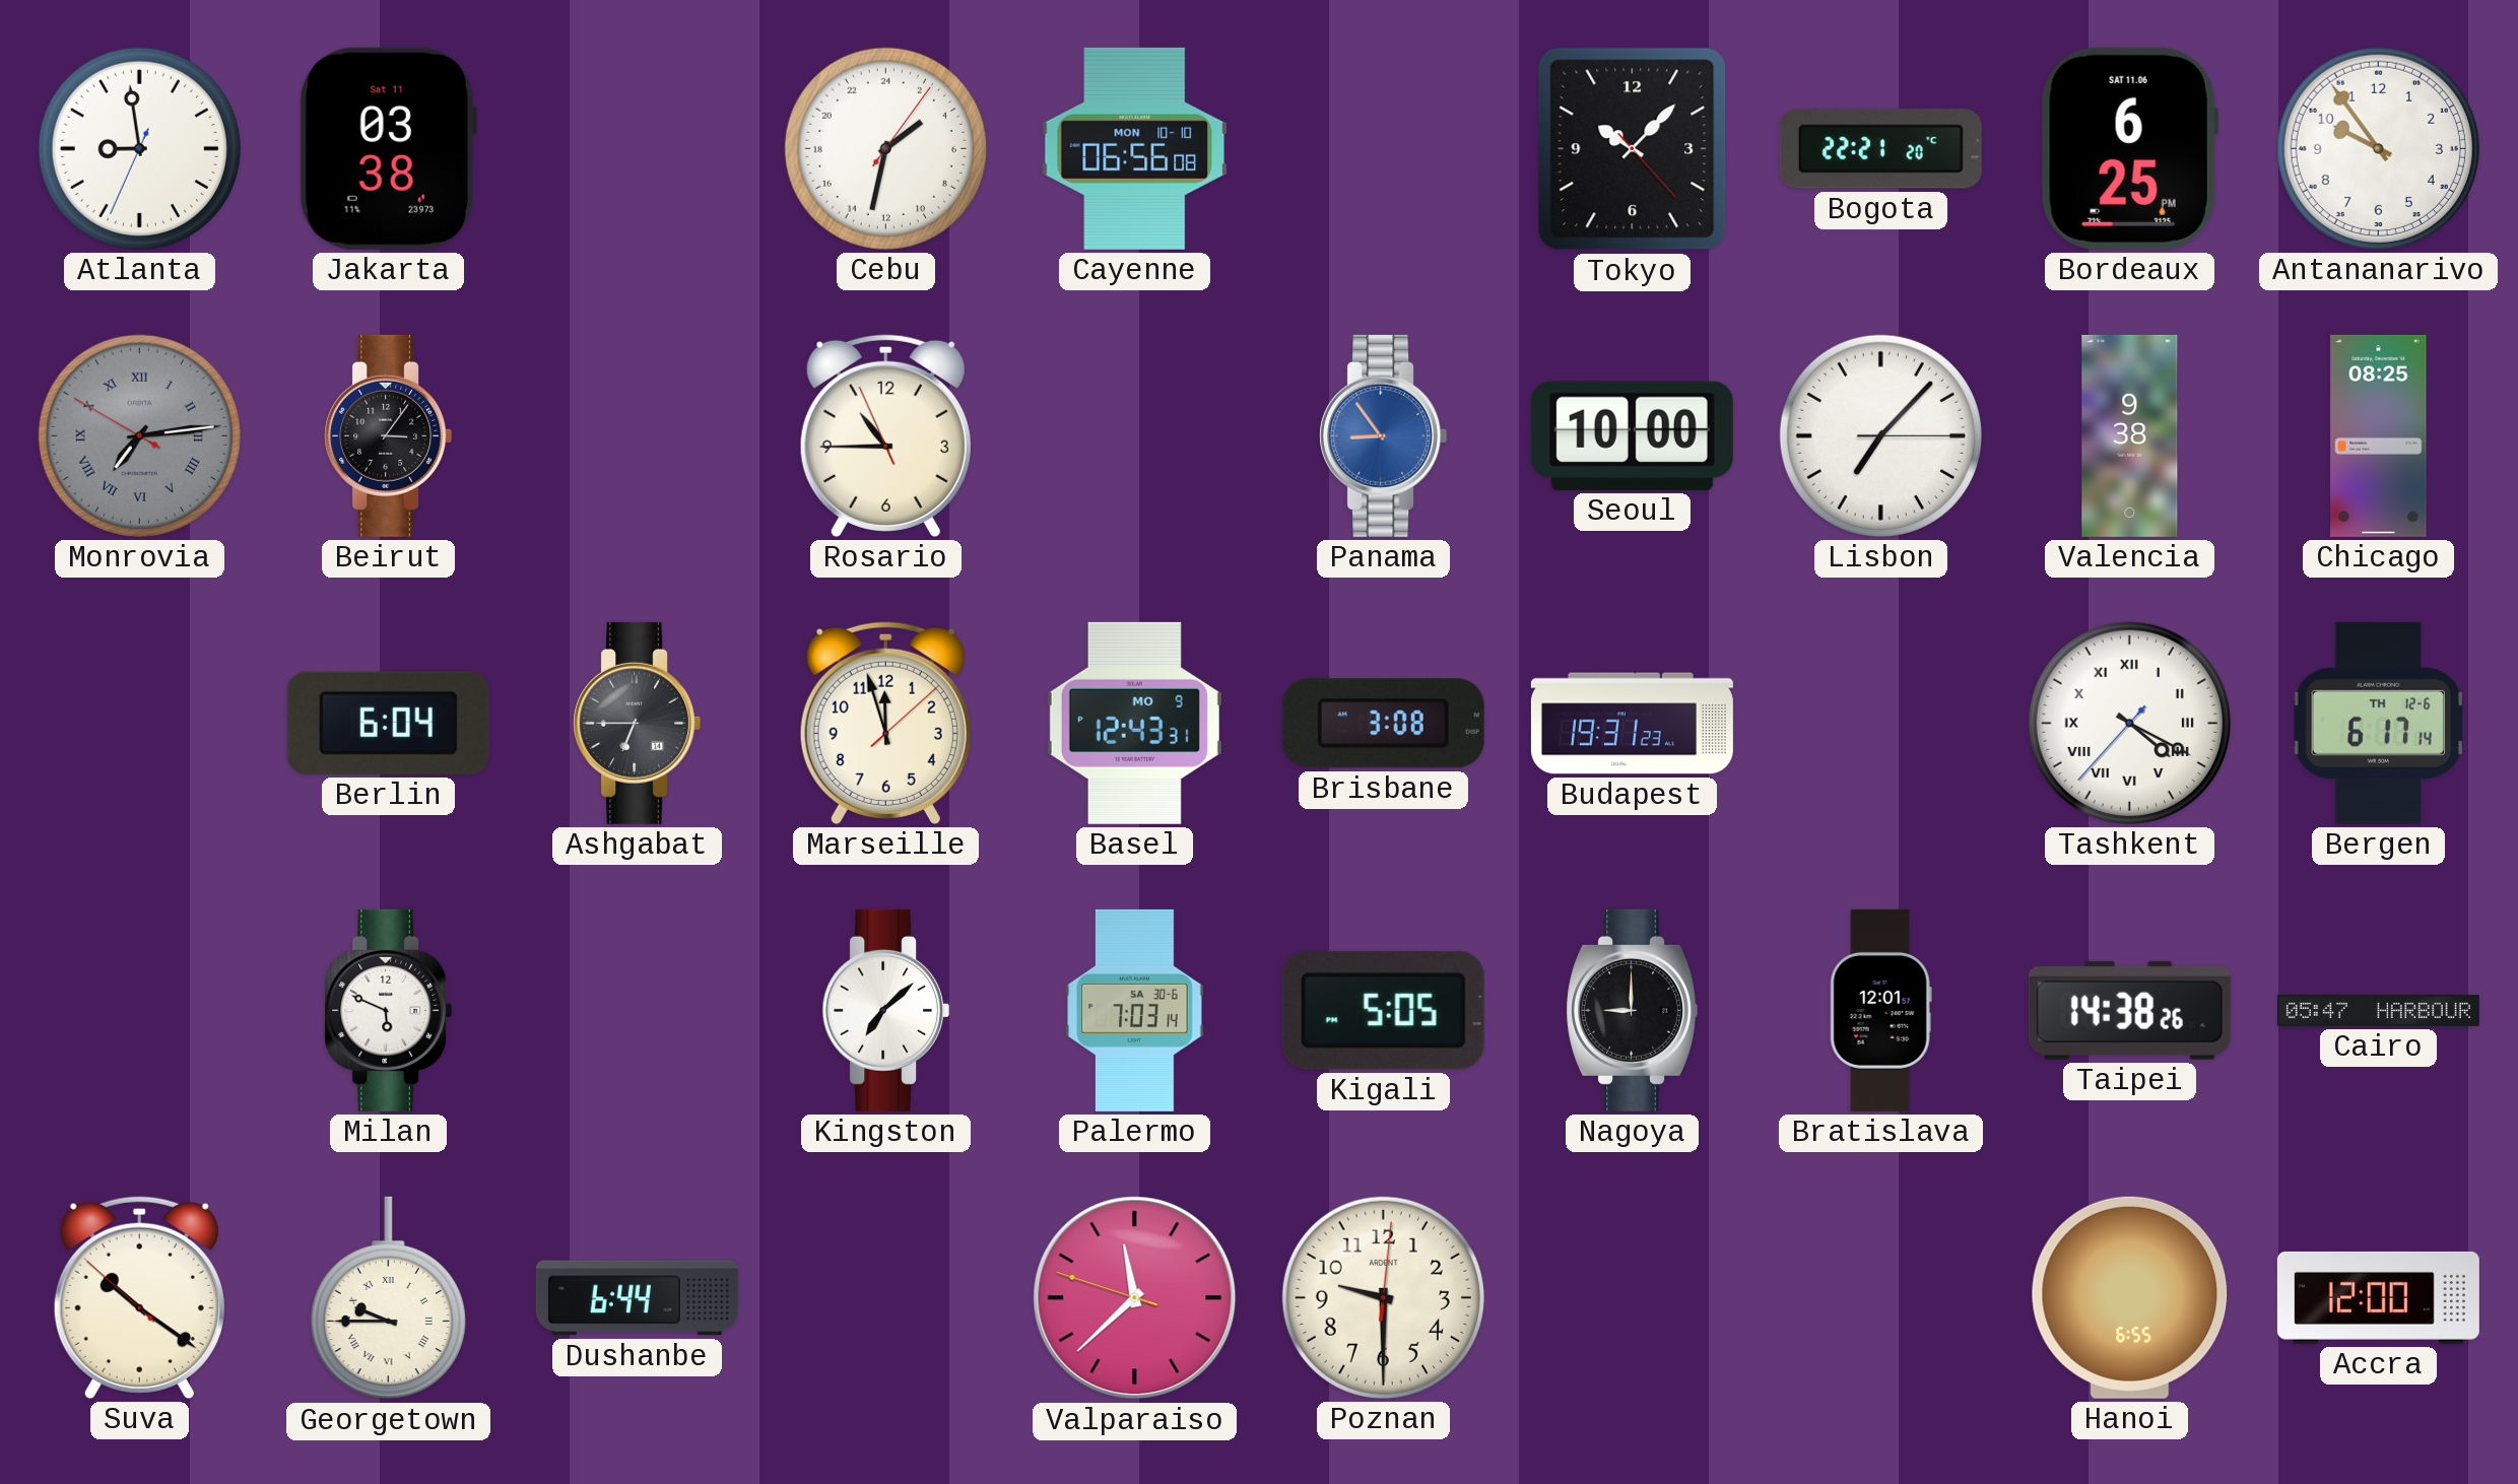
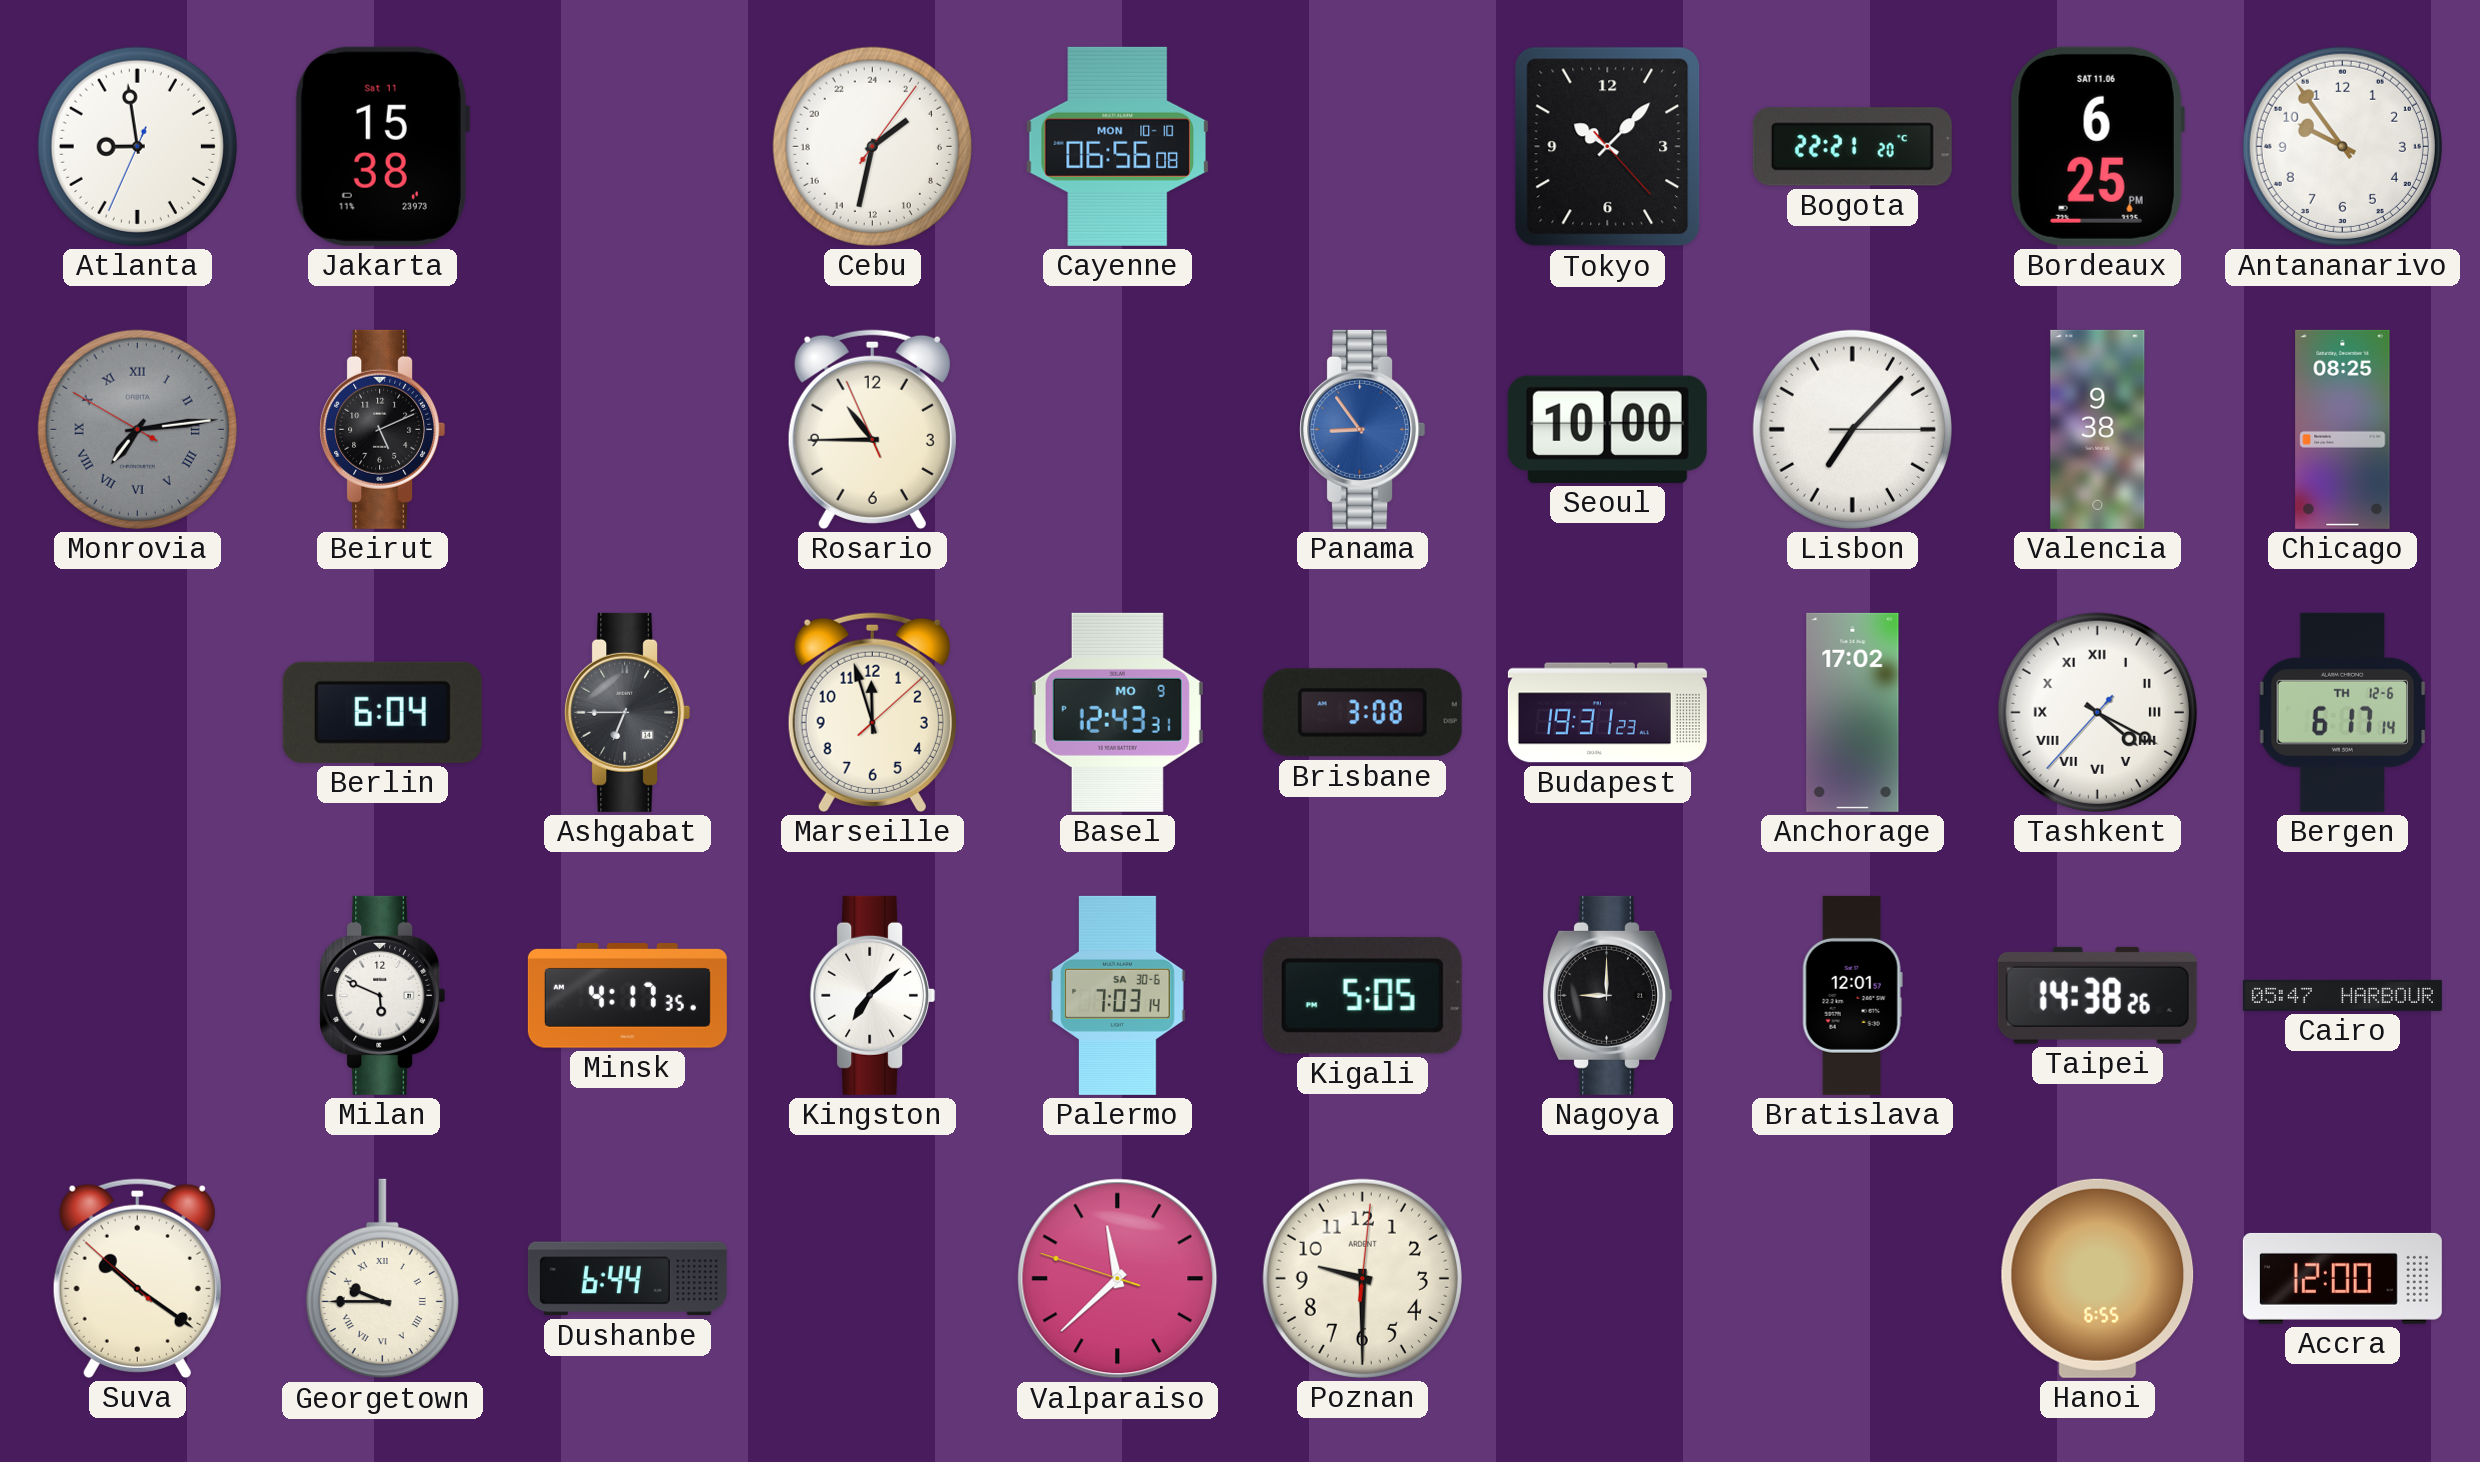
Jakarta: 03:38 -> 15:38
Beirut: 3:06 -> 5:11
Anchorage: none -> 17:02
Minsk: none -> 4:17
